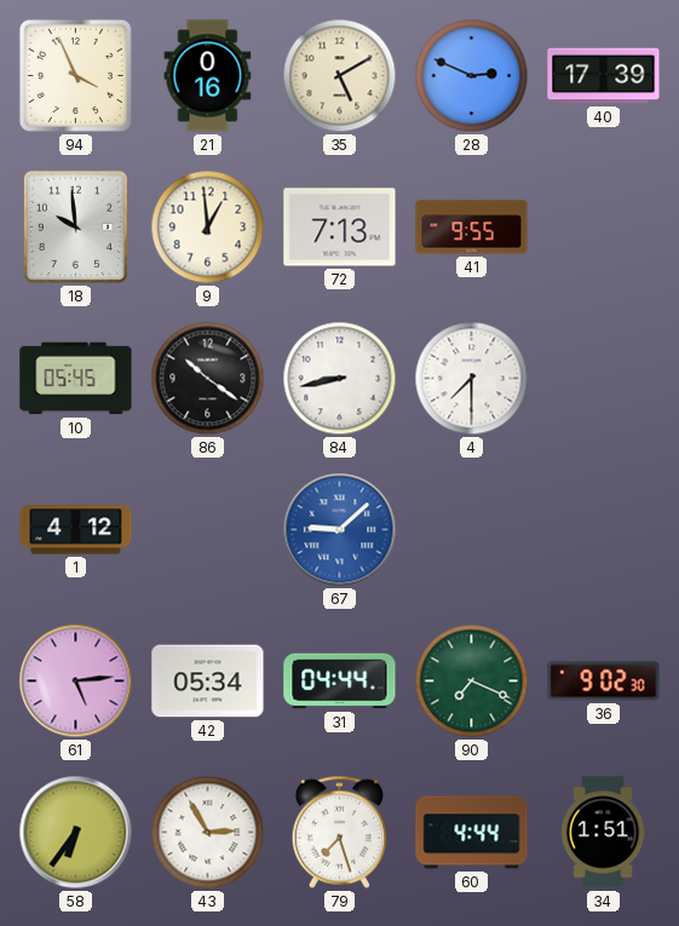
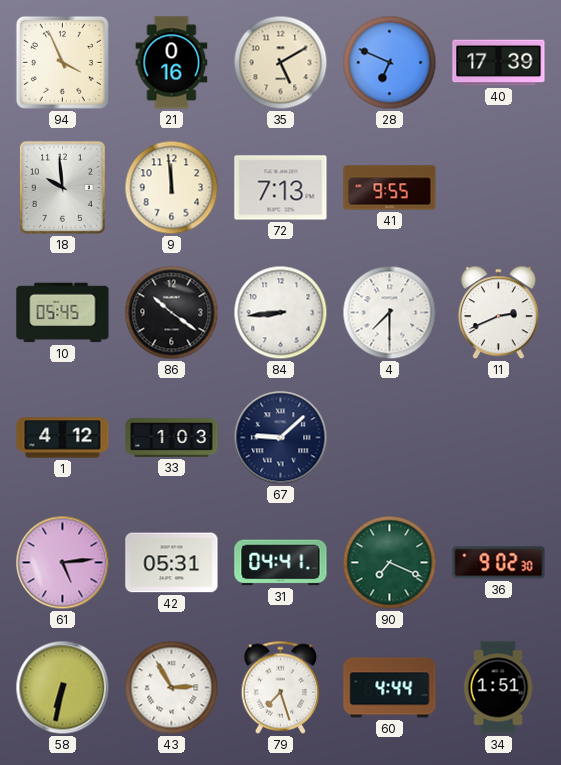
28: 2:49 -> 6:49
9: 12:59 -> 11:59
84: 8:43 -> 8:44
11: none -> 2:41
33: none -> 1:03
67 dial: blue -> navy
42: 05:34 -> 05:31
31: 04:44 -> 04:41
58: 6:36 -> 6:32
